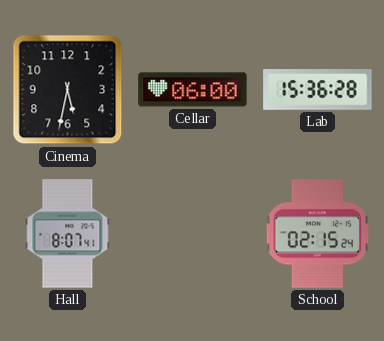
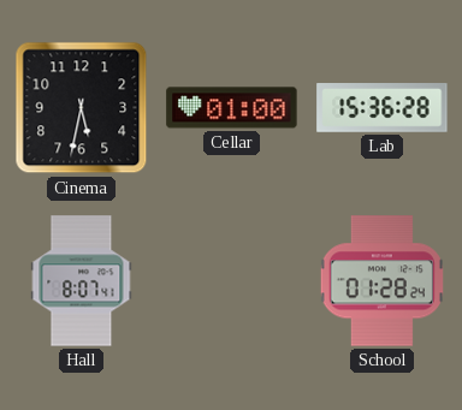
Cellar: 06:00 -> 01:00
School: 02:15 -> 01:28
